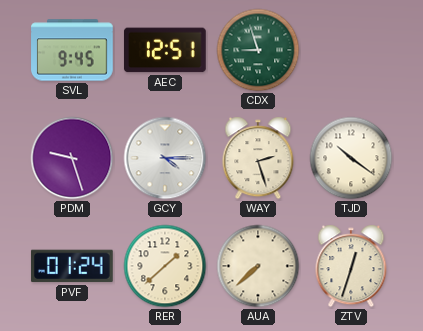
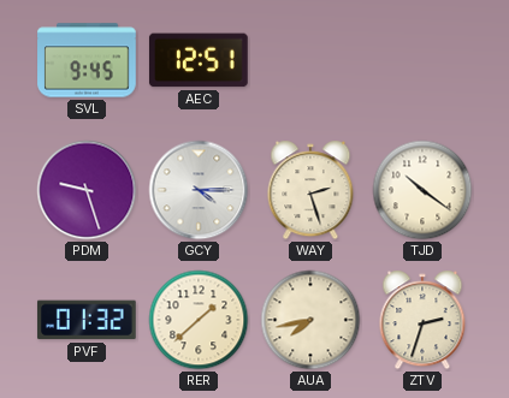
CDX: 8:57 -> none
PVF: 01:24 -> 01:32
AUA: 7:38 -> 7:43
ZTV: 12:33 -> 2:33
